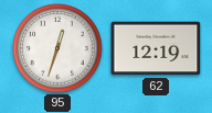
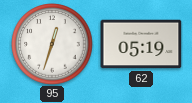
62: 12:19 -> 05:19
